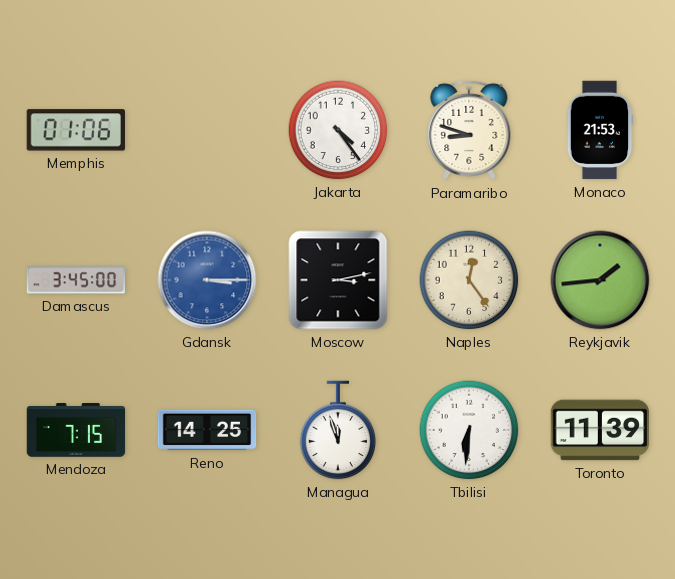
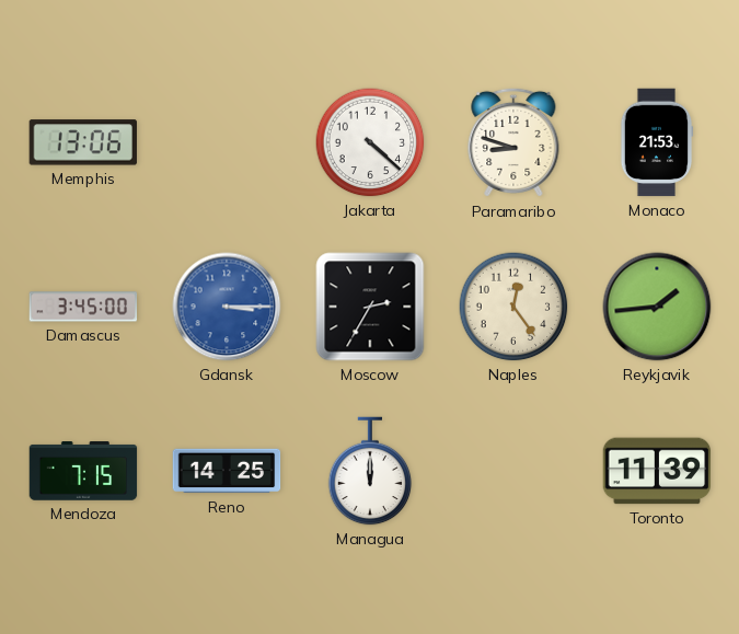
Memphis: 01:06 -> 13:06
Jakarta: 4:24 -> 4:22
Moscow: 3:13 -> 2:35
Managua: 11:57 -> 12:00
Tbilisi: 6:31 -> none
